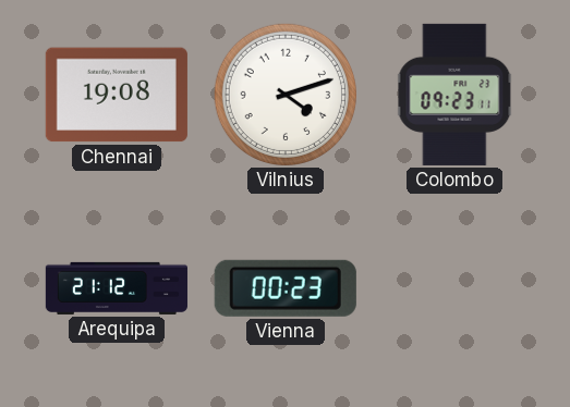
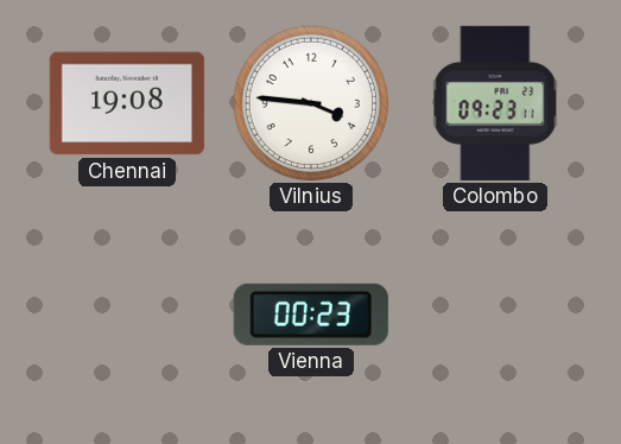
Vilnius: 4:12 -> 3:46
Arequipa: 21:12 -> none
